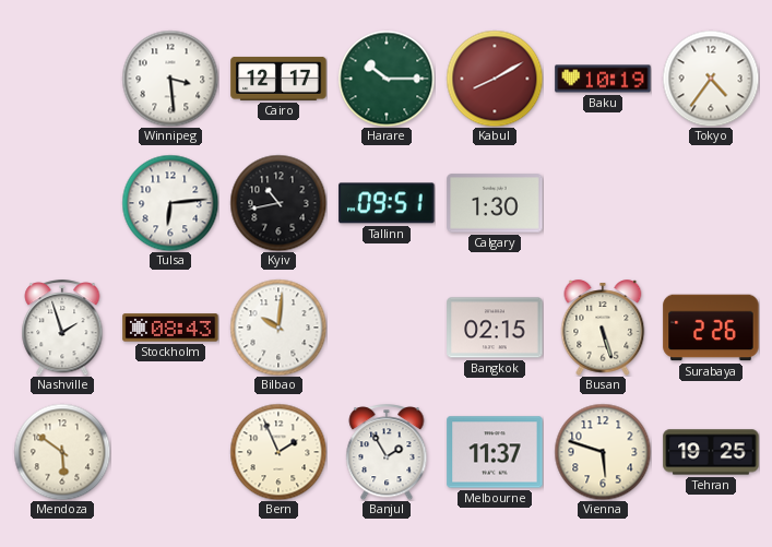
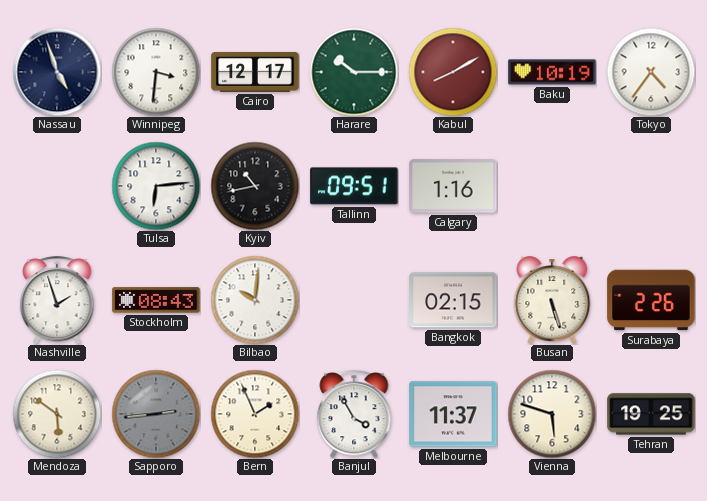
Nassau: none -> 4:57
Winnipeg: 3:29 -> 3:31
Calgary: 1:30 -> 1:16
Sapporo: none -> 2:44
Banjul: 1:55 -> 3:55
